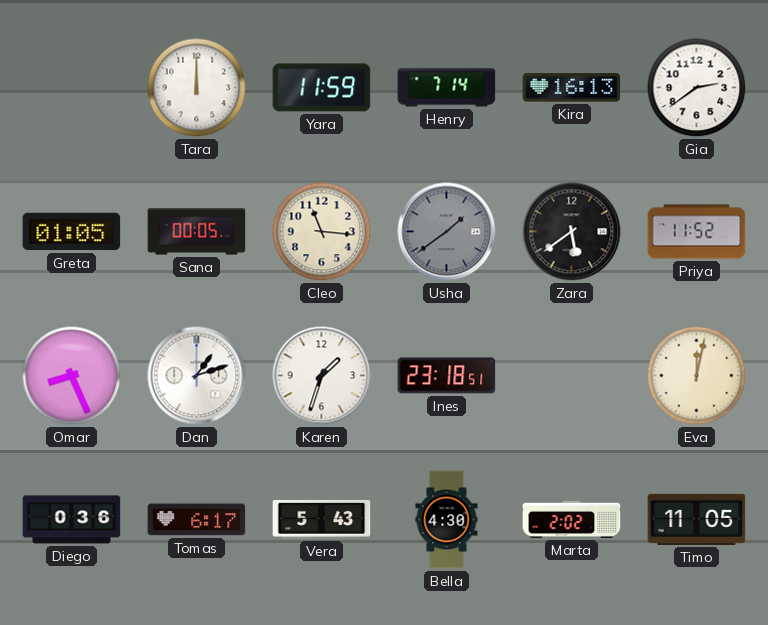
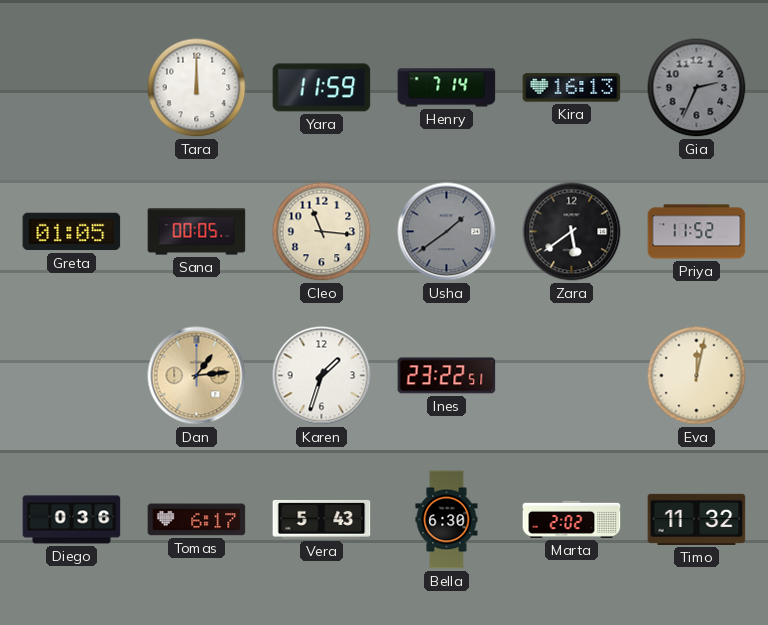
Gia: 2:39 -> 2:34
Gia dial: white -> grey
Omar: 8:26 -> none
Dan: 1:12 -> 1:14
Dan dial: white -> champagne
Ines: 23:18 -> 23:22
Bella: 4:30 -> 6:30
Timo: 11:05 -> 11:32
